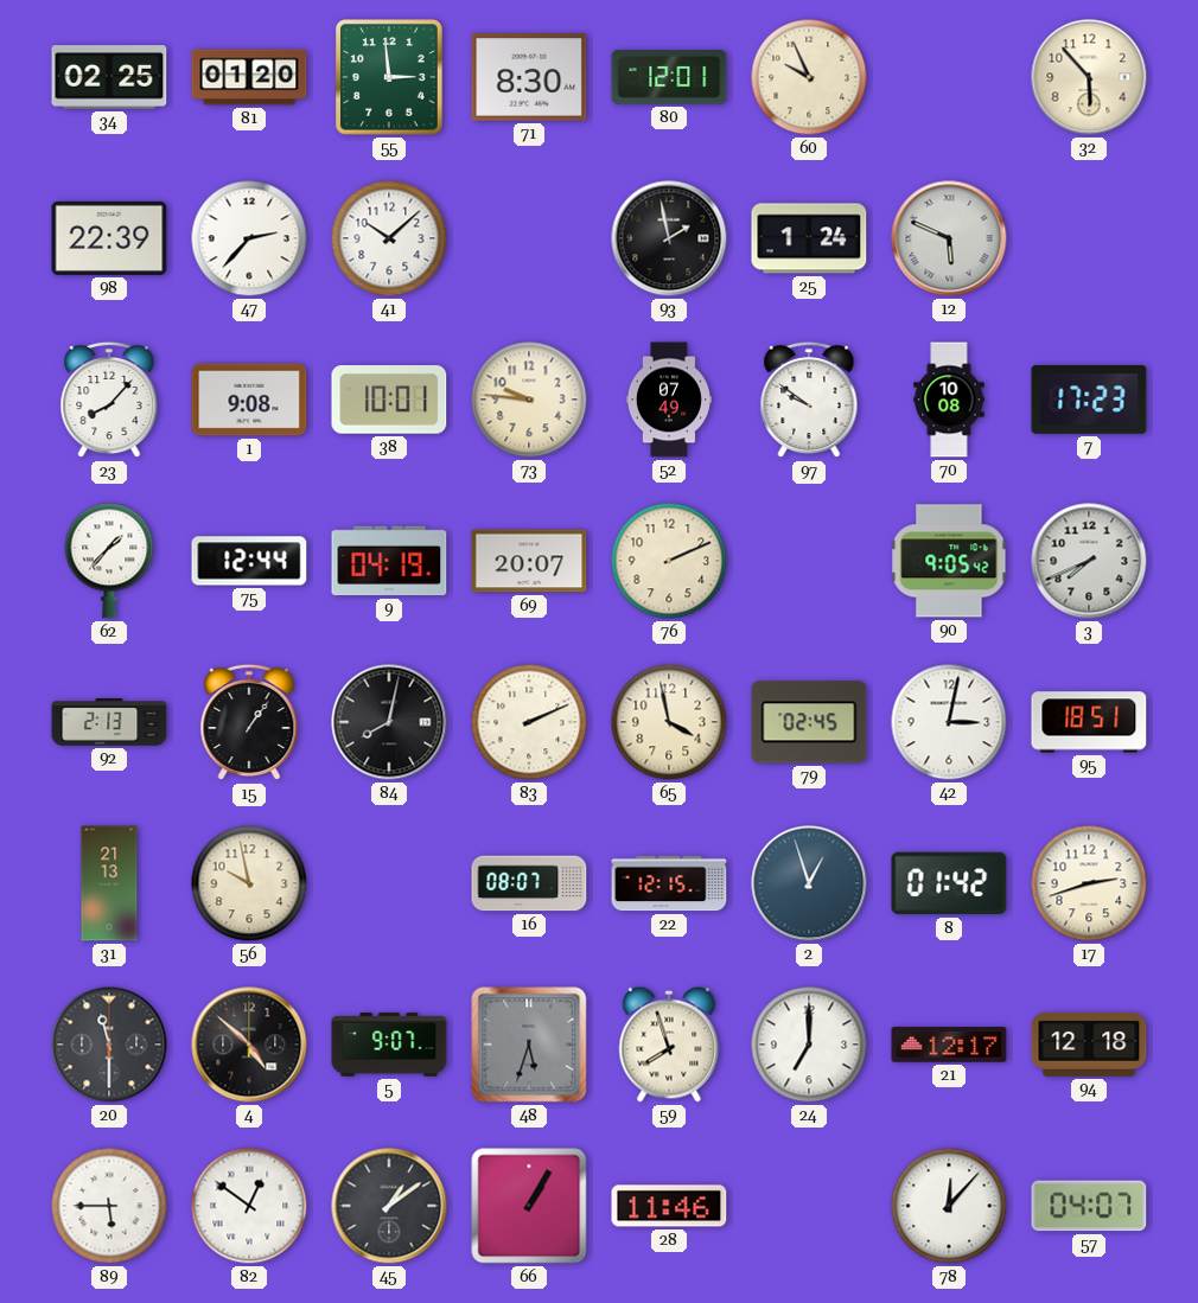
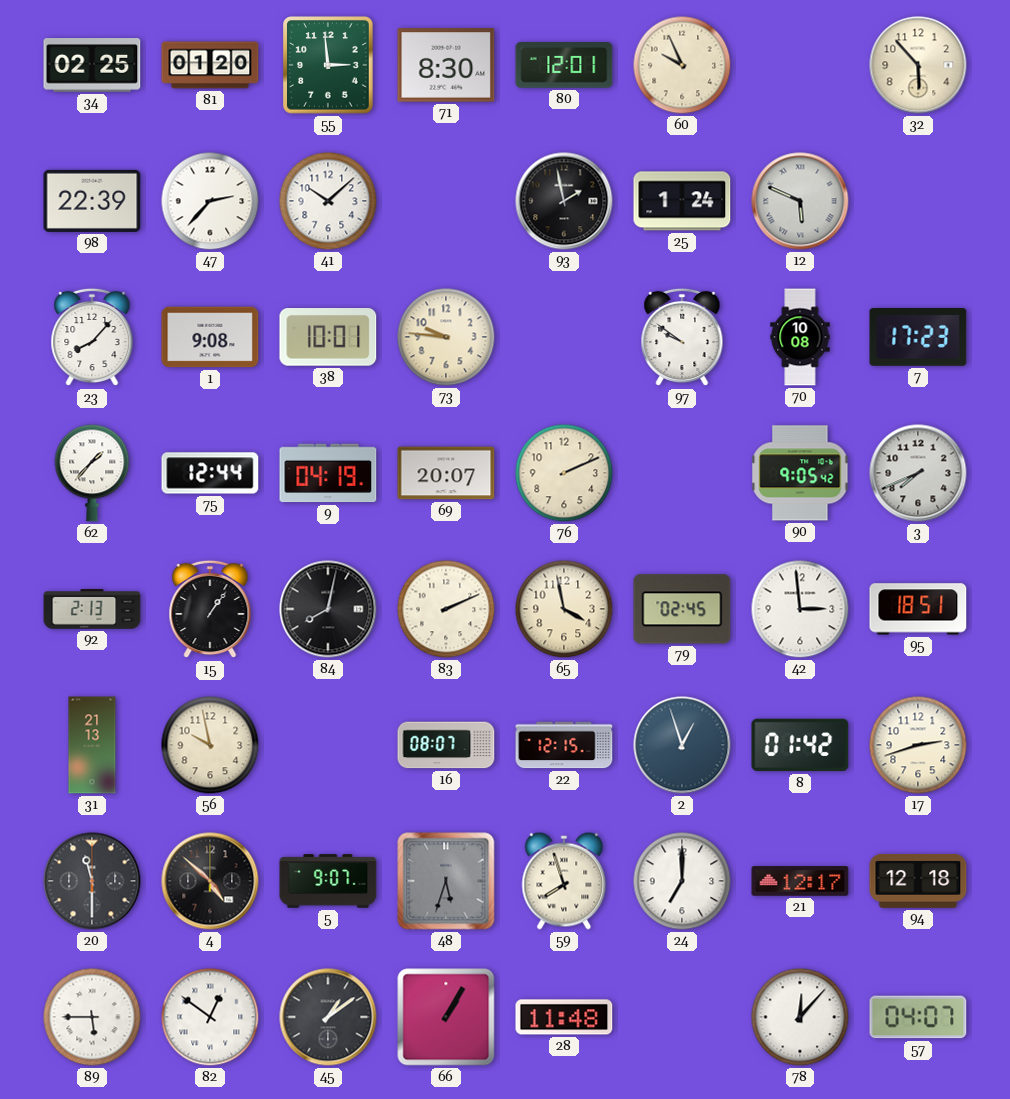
52: 07:49 -> none
42: 3:02 -> 2:59
28: 11:46 -> 11:48
